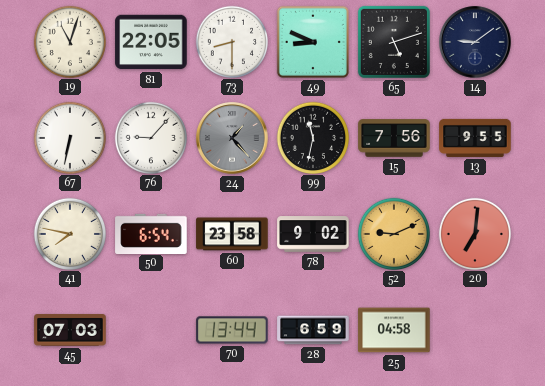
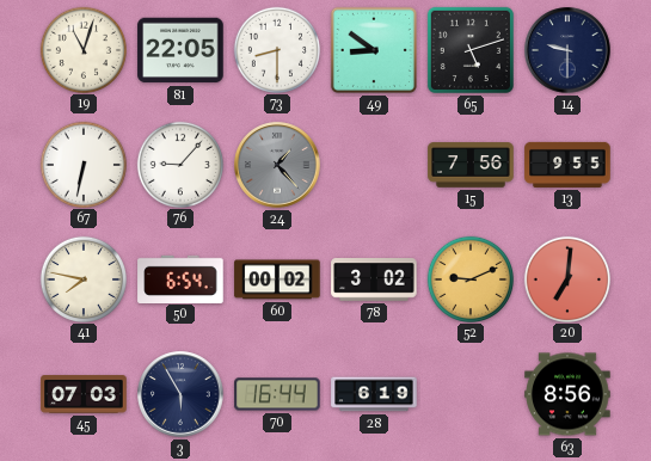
49: 8:49 -> 8:51
14: 9:09 -> 9:30
99: 11:32 -> none
60: 23:58 -> 00:02
78: 9:02 -> 3:02
3: none -> 5:55
70: 13:44 -> 16:44
28: 6:59 -> 6:19
25: 04:58 -> none
63: none -> 8:56
